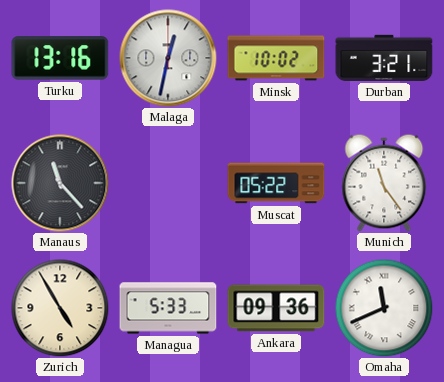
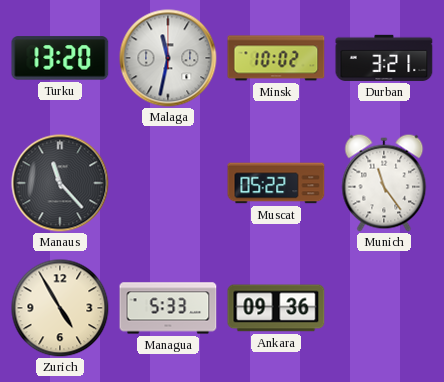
Turku: 13:16 -> 13:20
Malaga: 12:32 -> 11:32
Omaha: 11:41 -> none
